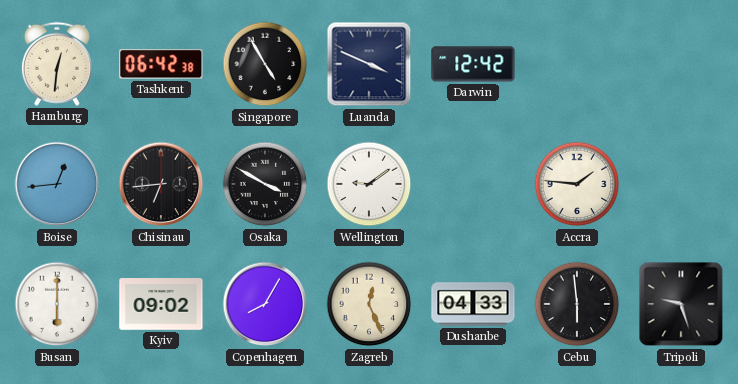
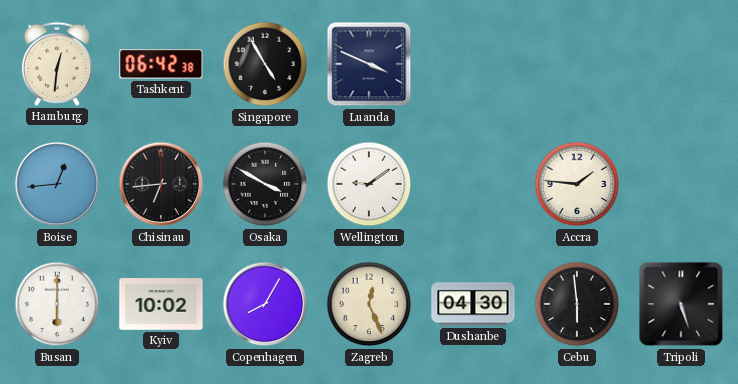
Darwin: 12:42 -> none
Kyiv: 09:02 -> 10:02
Dushanbe: 04:33 -> 04:30
Tripoli: 9:27 -> 5:27
